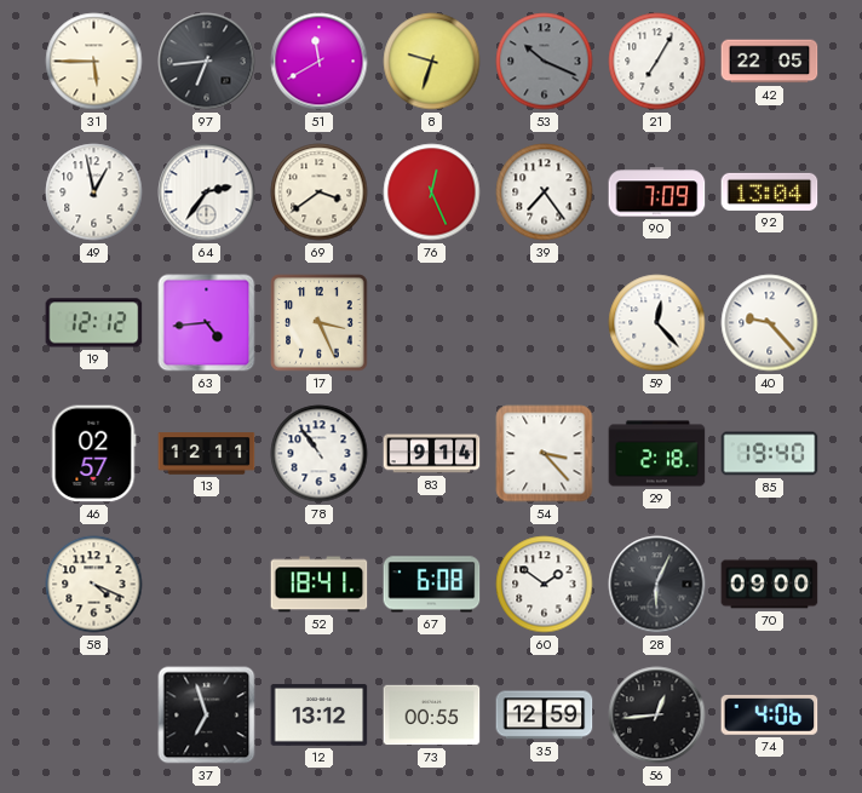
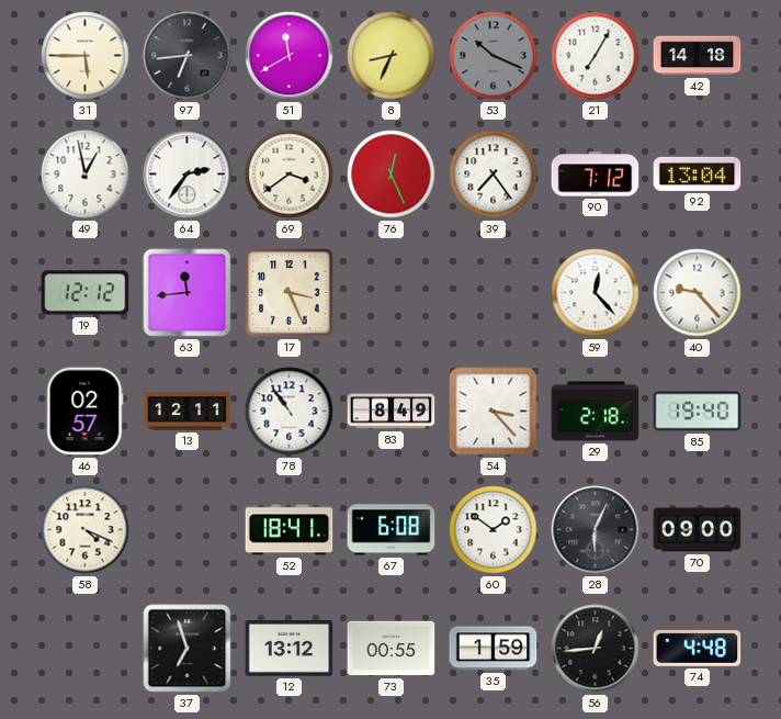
8: 9:33 -> 8:34
42: 22:05 -> 14:18
90: 7:09 -> 7:12
63: 4:44 -> 11:44
83: 9:14 -> 8:49
35: 12:59 -> 1:59
74: 4:06 -> 4:48
